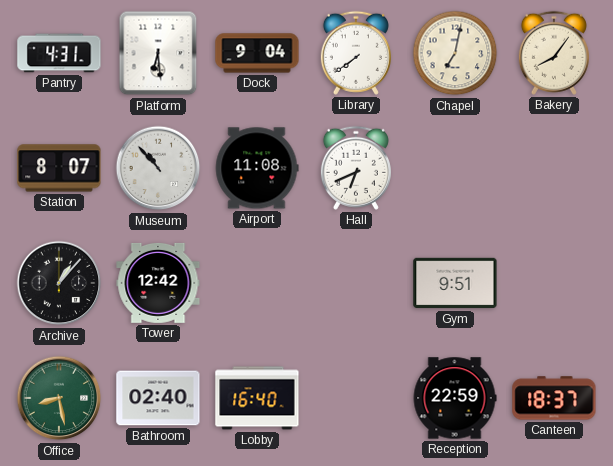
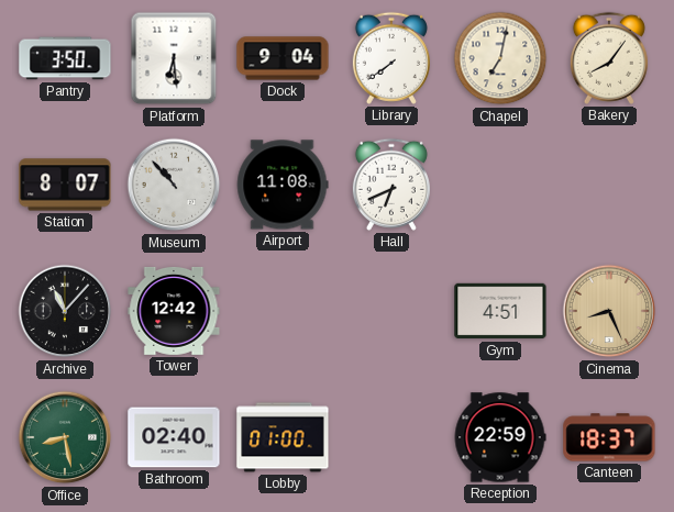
Pantry: 4:31 -> 3:50
Archive: 1:07 -> 11:07
Gym: 9:51 -> 4:51
Cinema: none -> 8:26
Lobby: 16:40 -> 01:00
